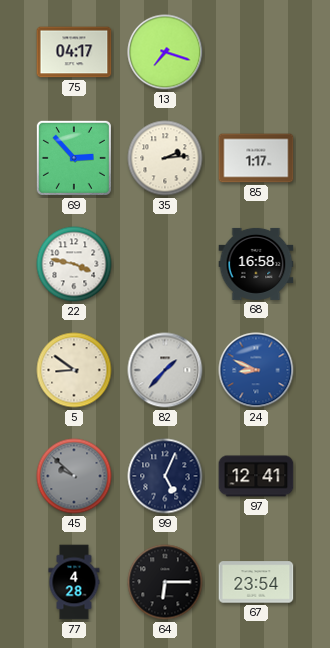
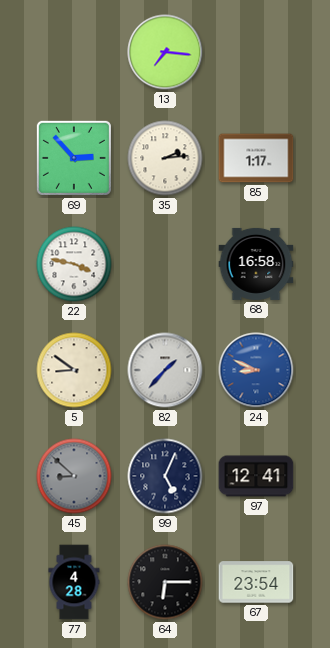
75: 04:17 -> none
13: 7:18 -> 7:16
45: 9:52 -> 8:52
